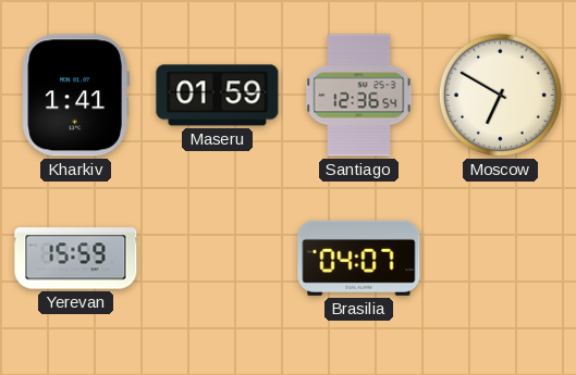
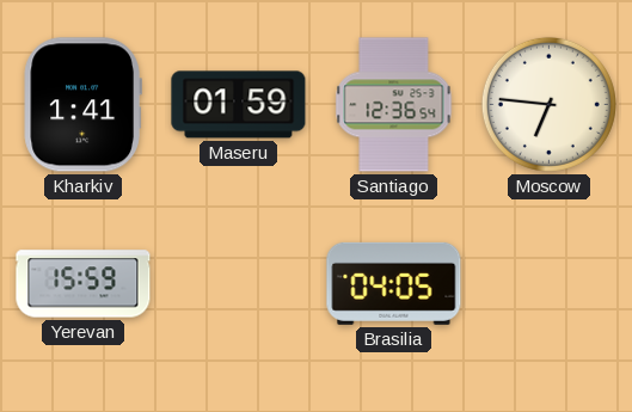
Moscow: 6:50 -> 6:46
Brasilia: 04:07 -> 04:05
